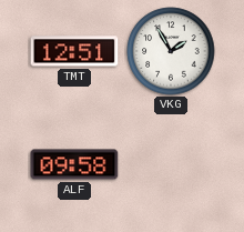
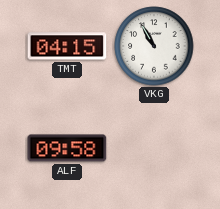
TMT: 12:51 -> 04:15
VKG: 1:55 -> 10:55
